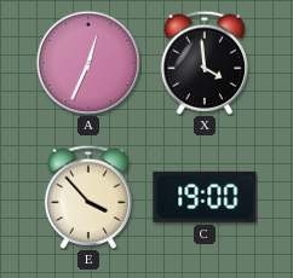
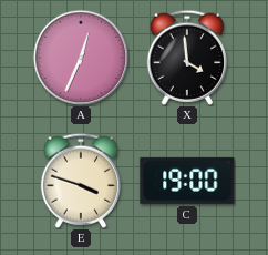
E: 3:53 -> 3:48
